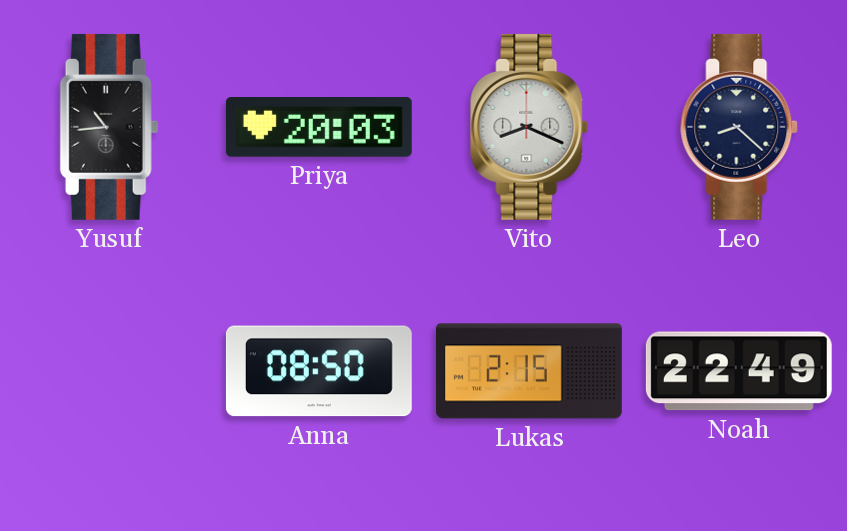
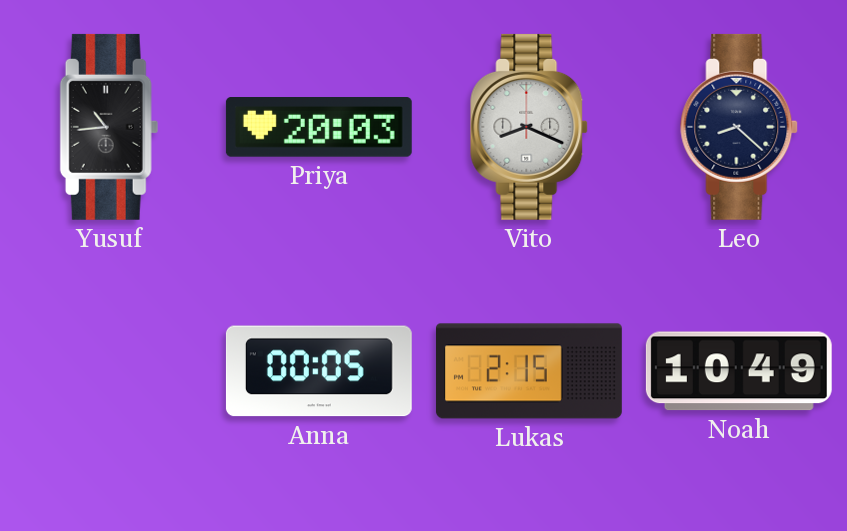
Anna: 08:50 -> 00:05
Noah: 22:49 -> 10:49
